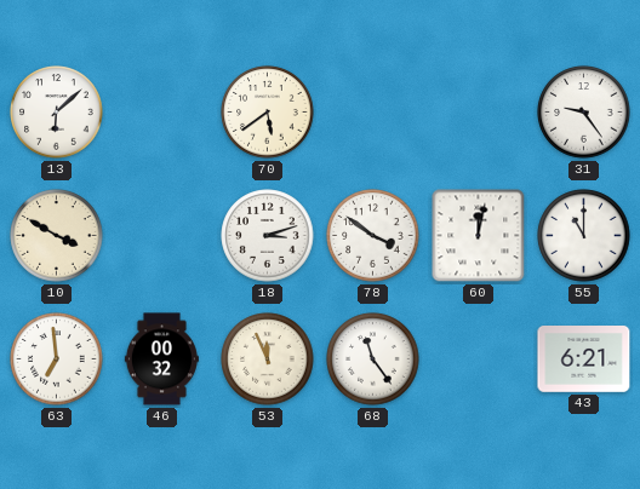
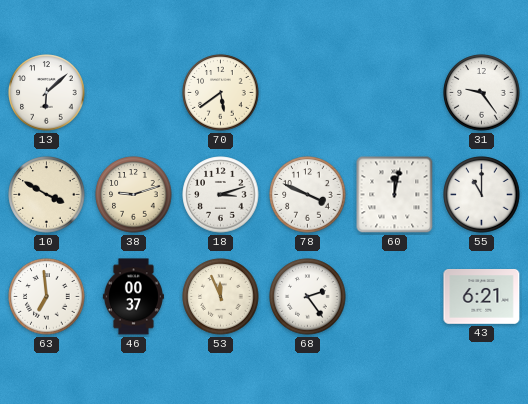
38: none -> 9:12
78: 3:51 -> 3:49
46: 00:32 -> 00:37
68: 11:24 -> 2:24
